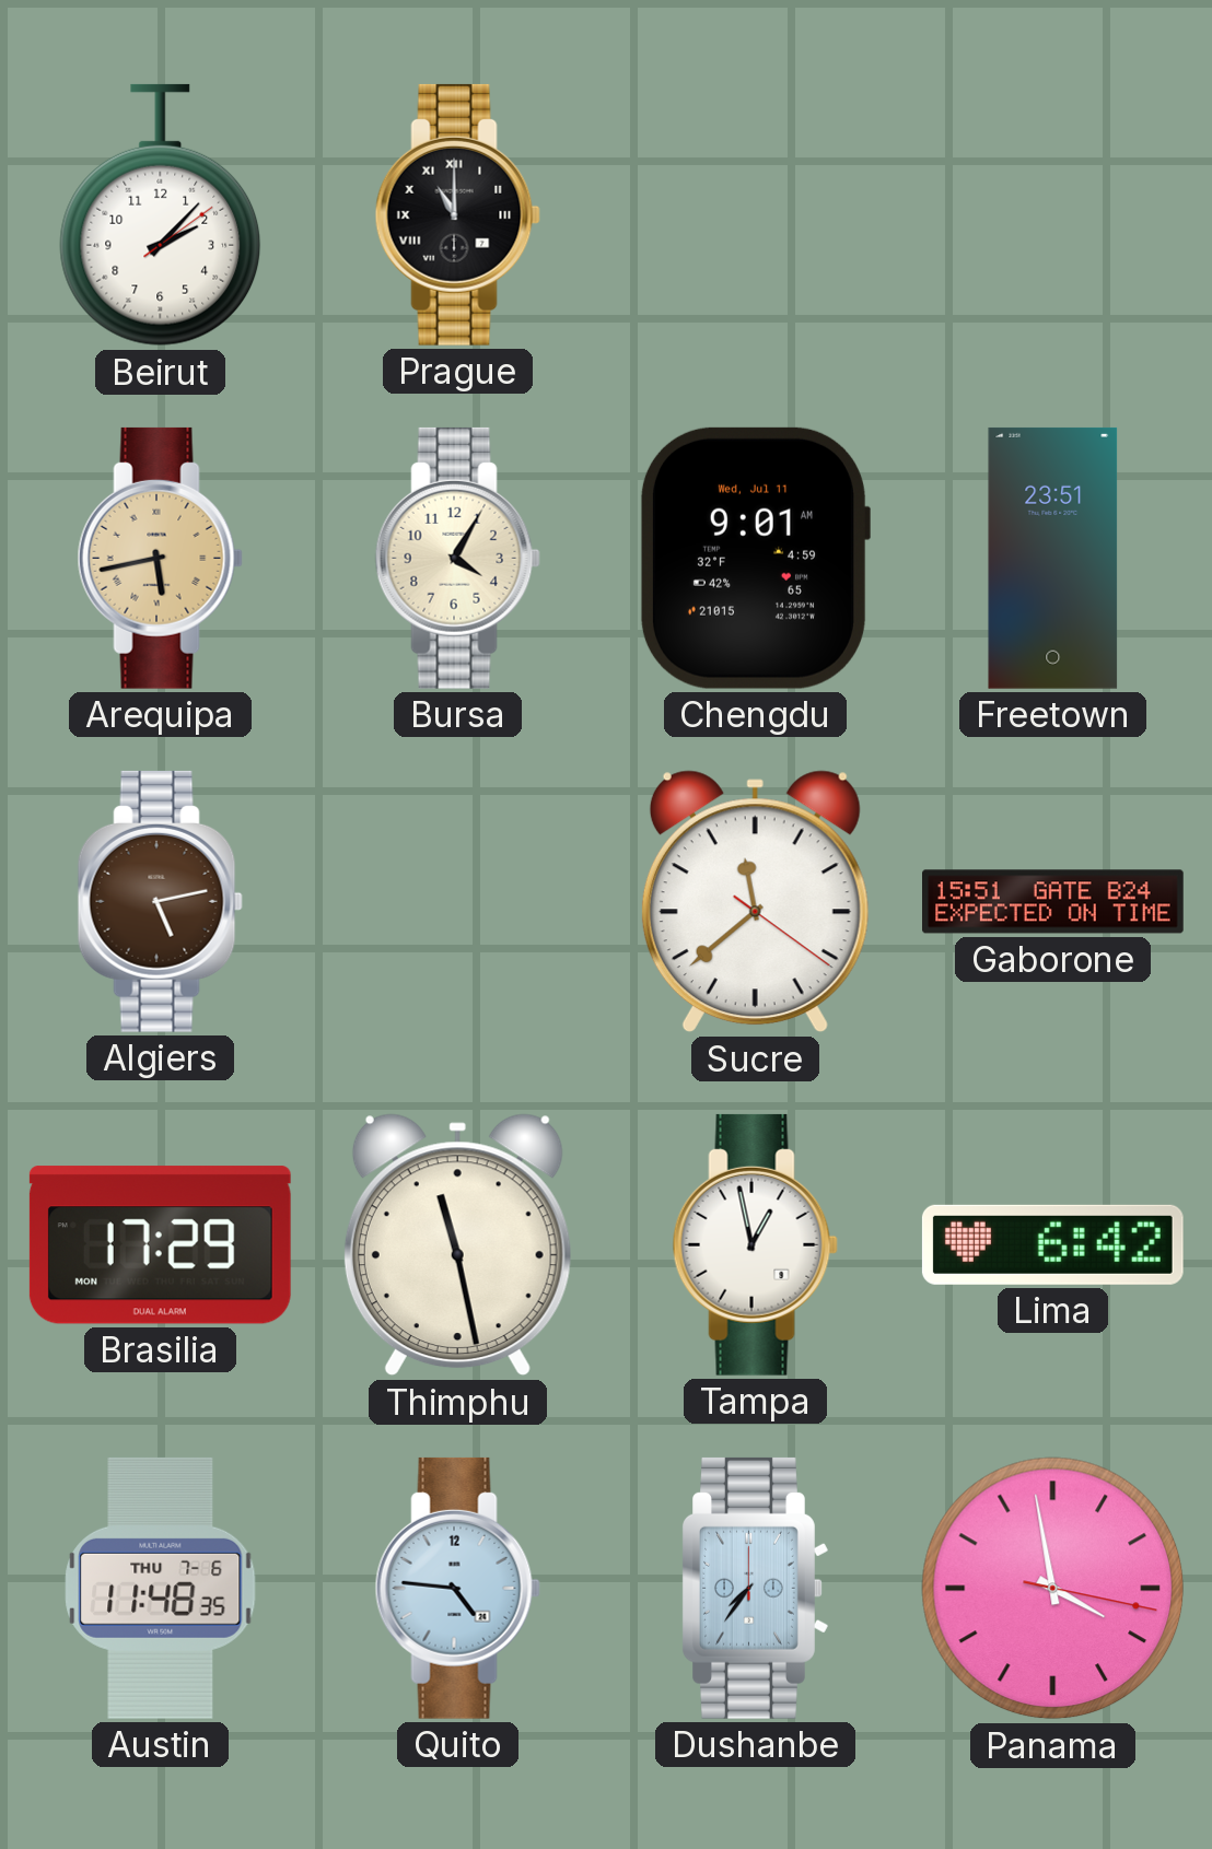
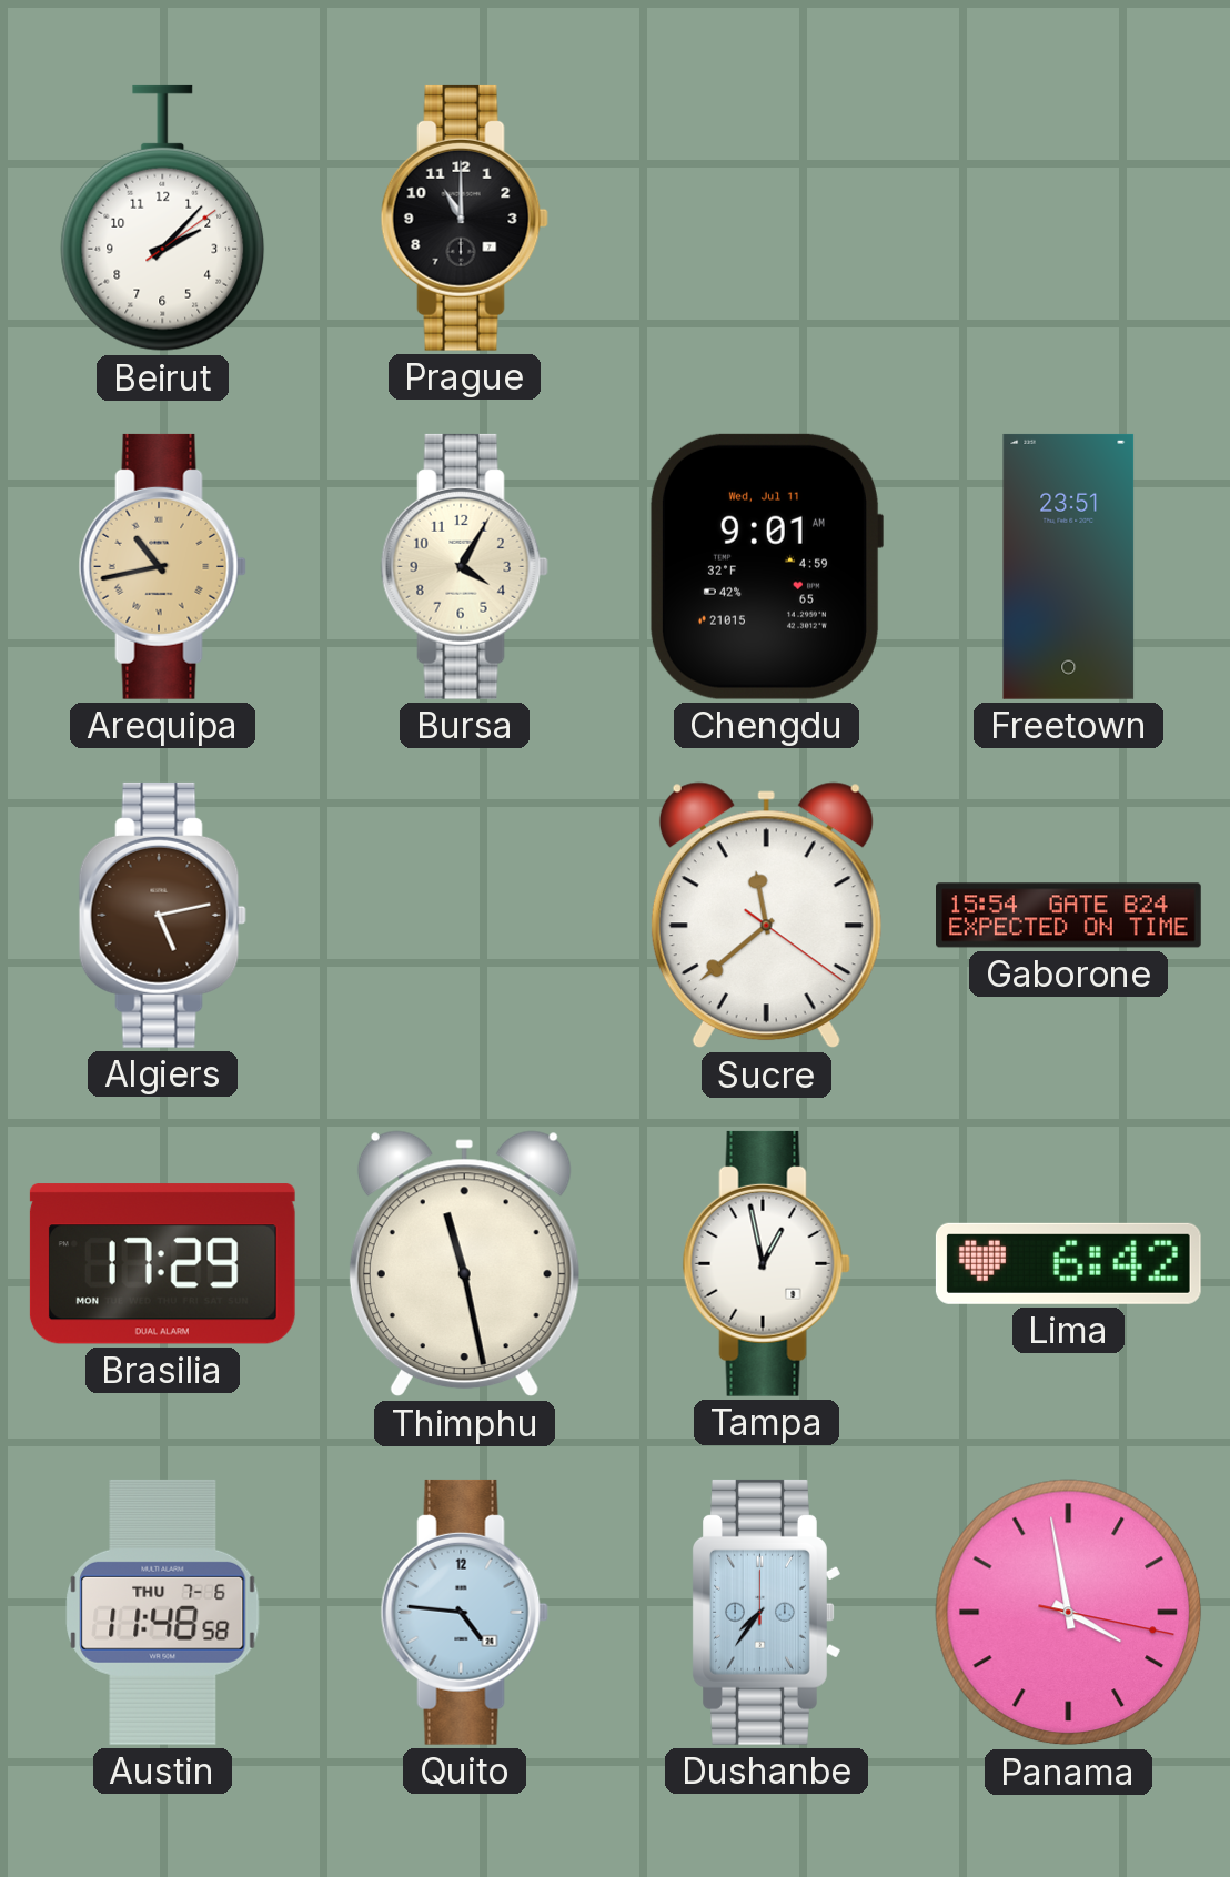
Prague numerals: Roman -> Arabic
Arequipa: 5:43 -> 10:43
Gaborone: 15:51 -> 15:54
Austin: 11:48:35 -> 11:48:58
